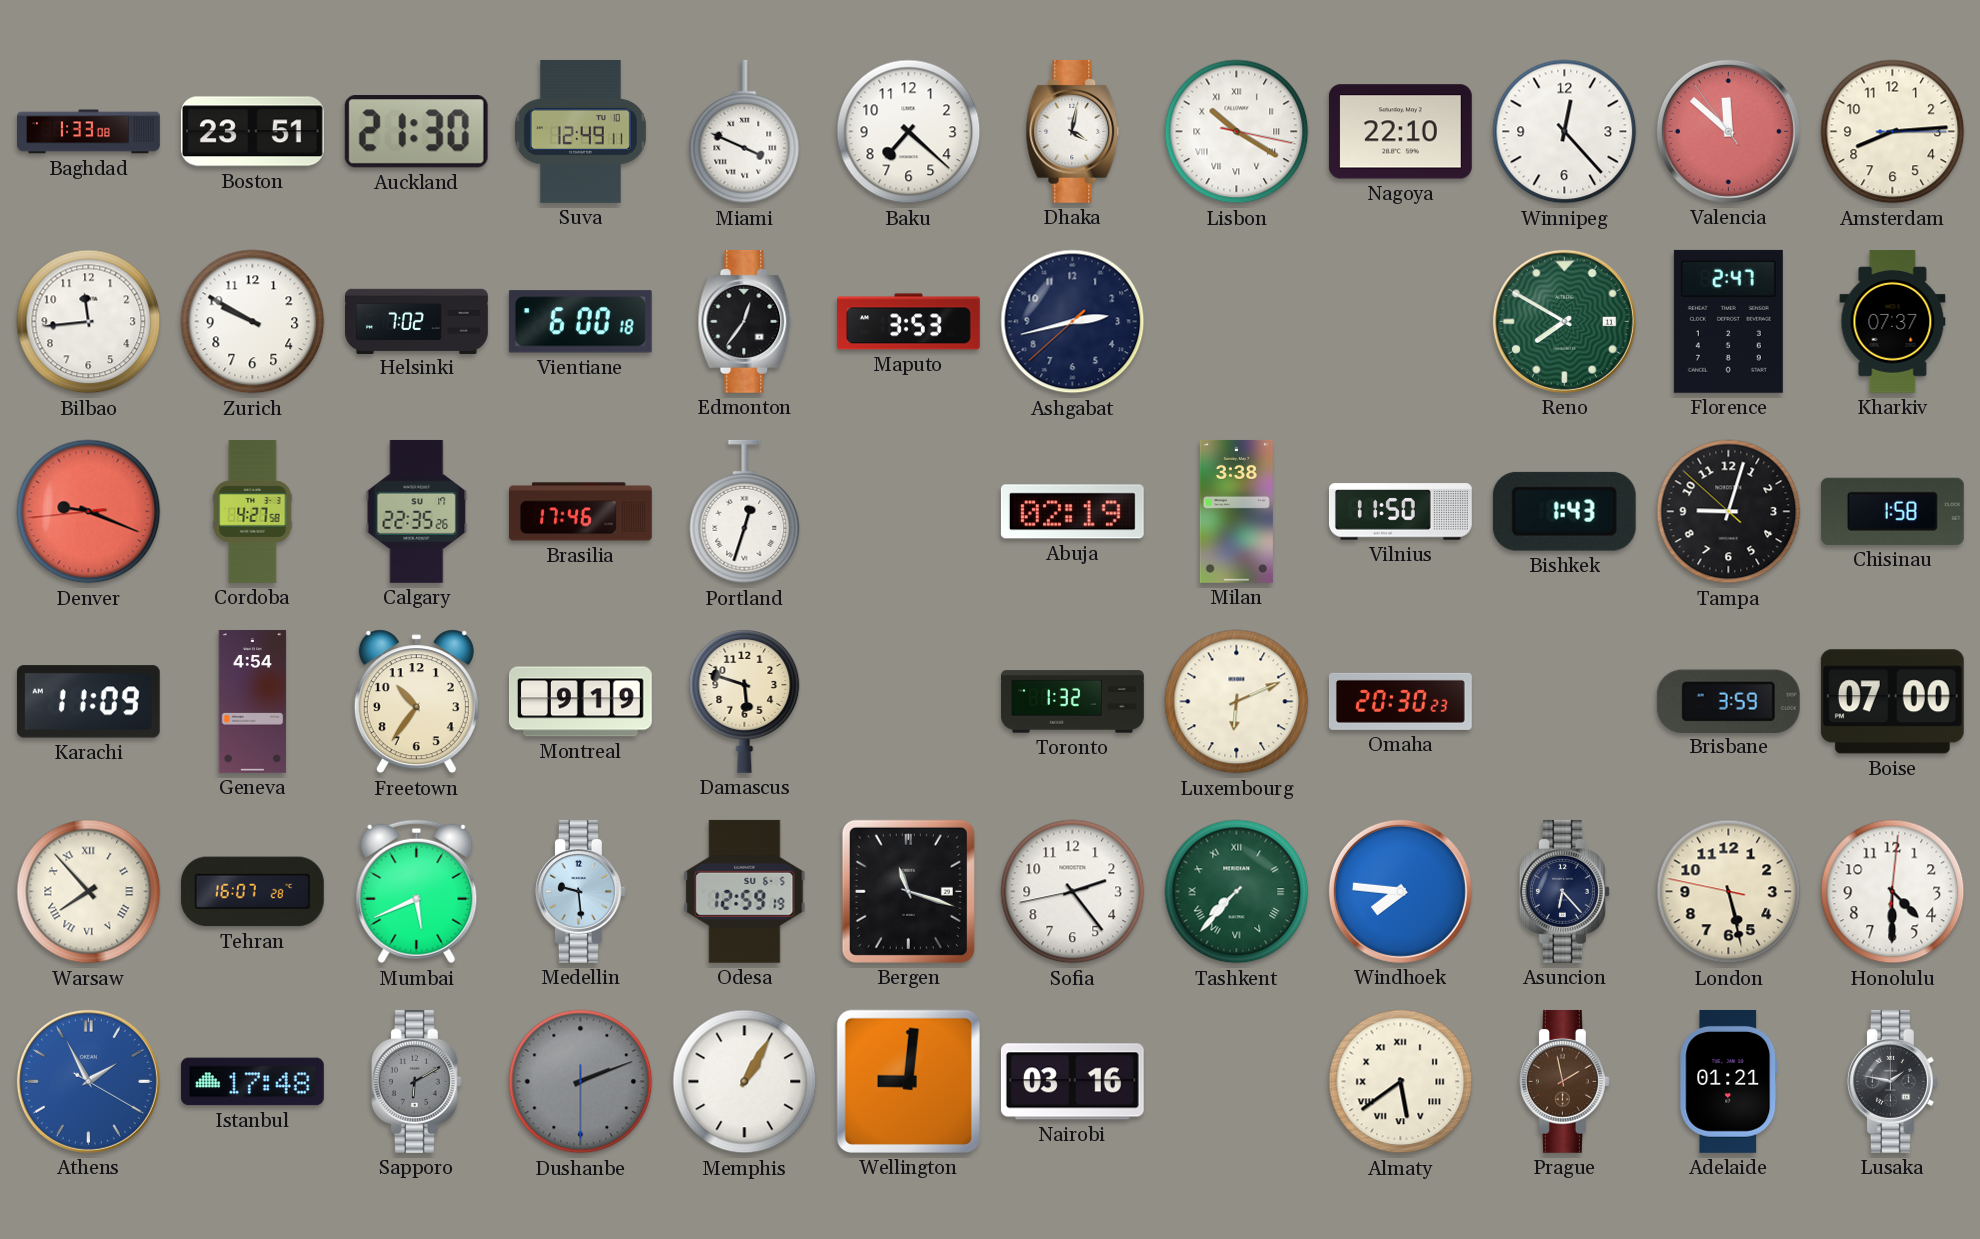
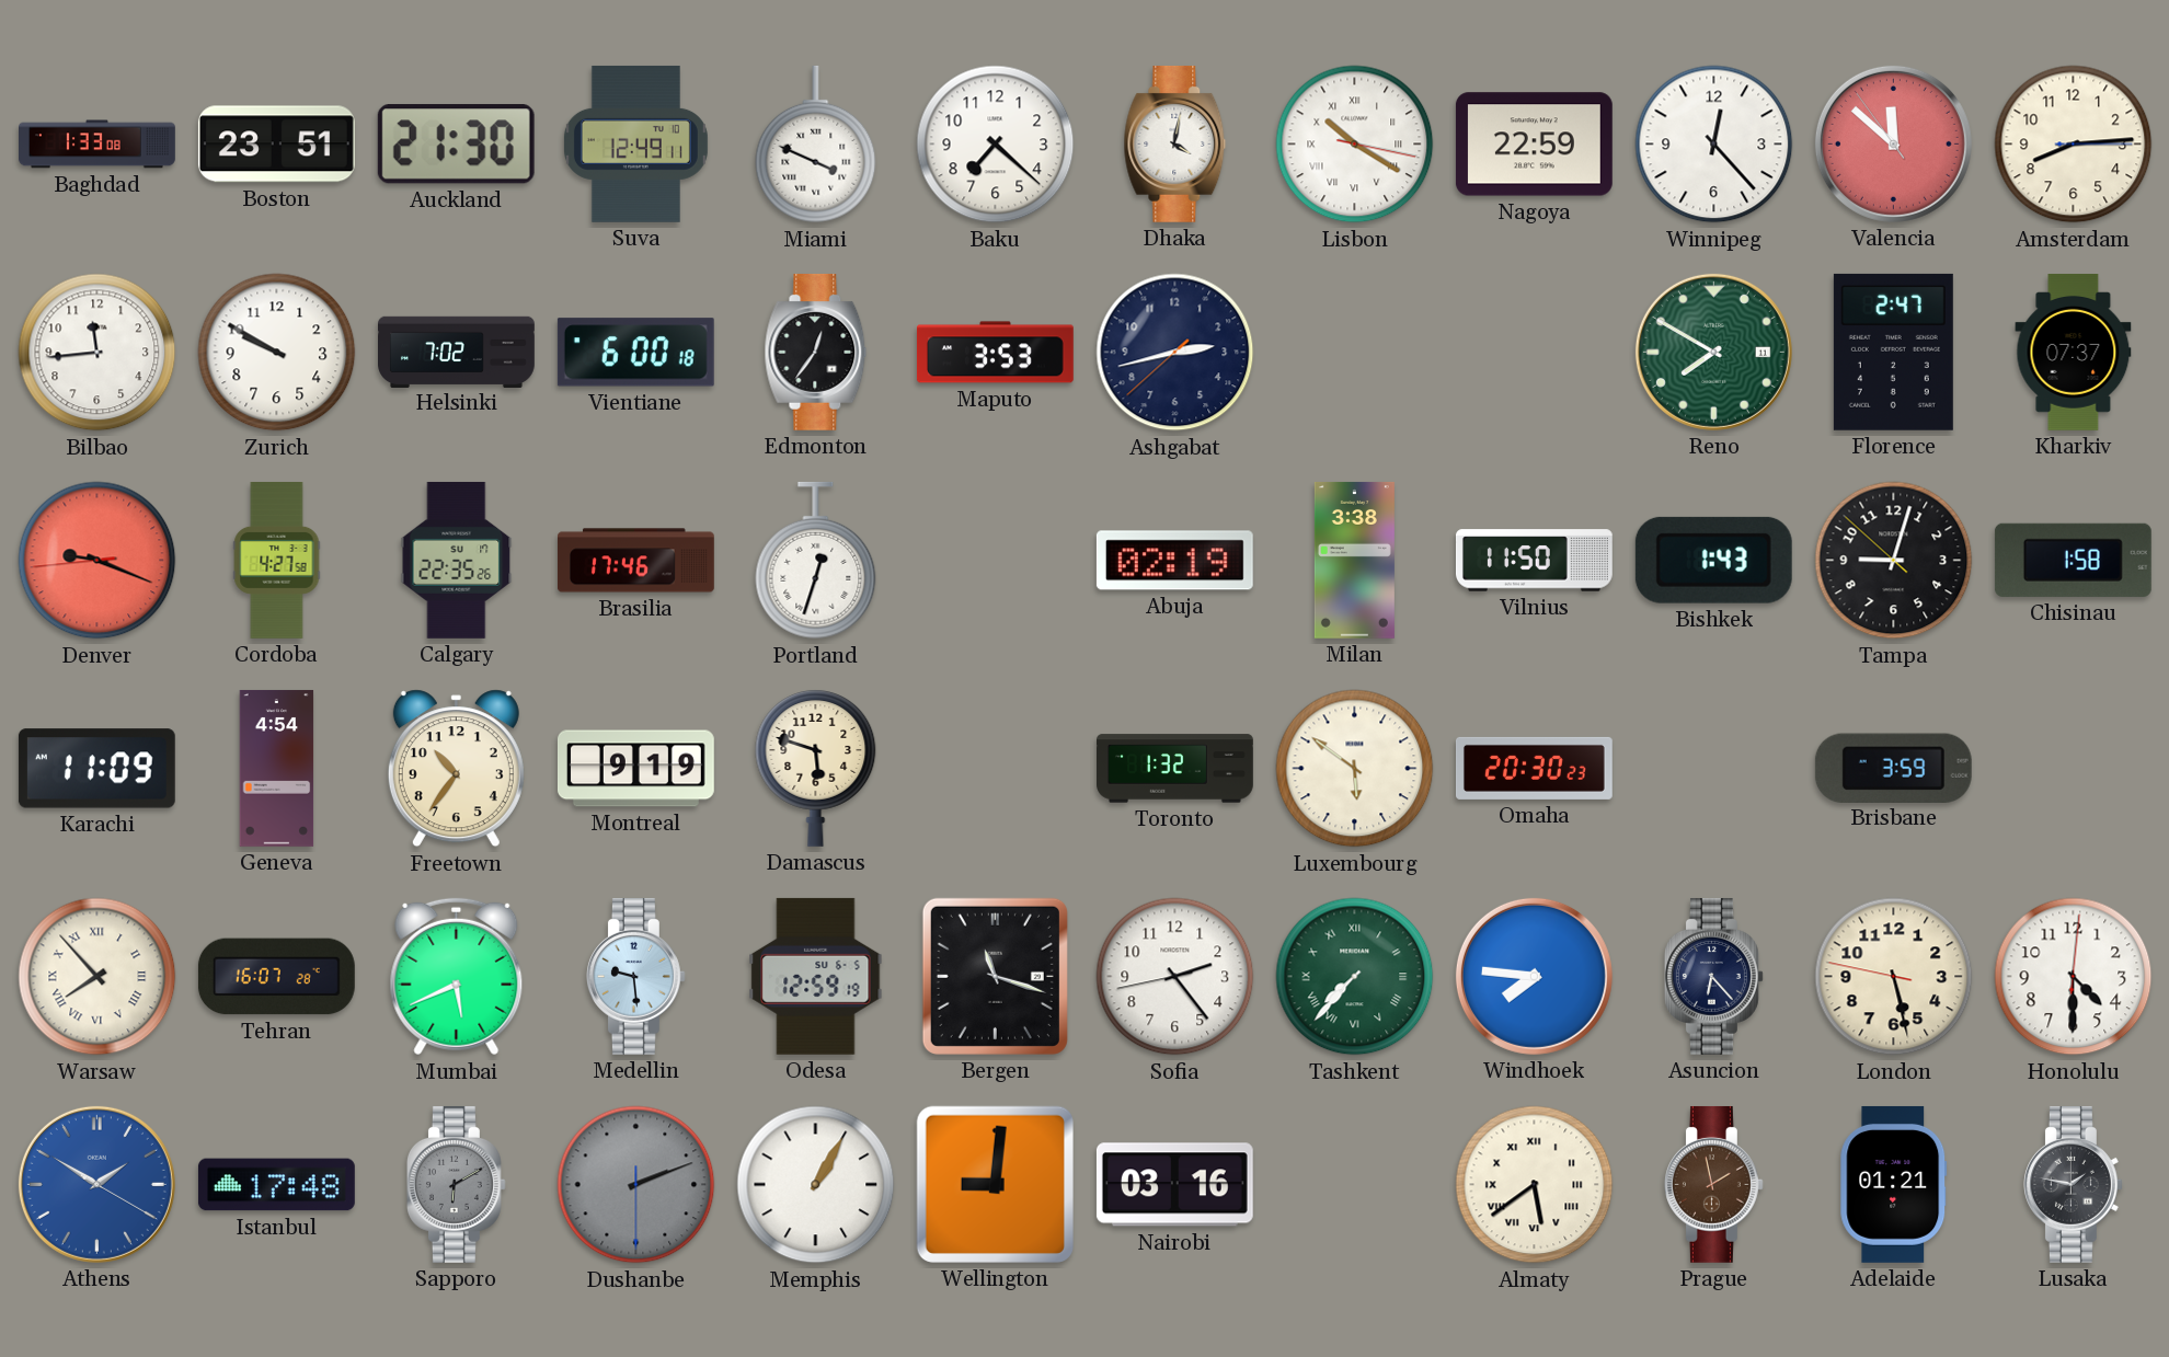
Nagoya: 22:10 -> 22:59
Luxembourg: 6:11 -> 5:51
Boise: 07:00 -> none
Athens: 1:55 -> 1:50
